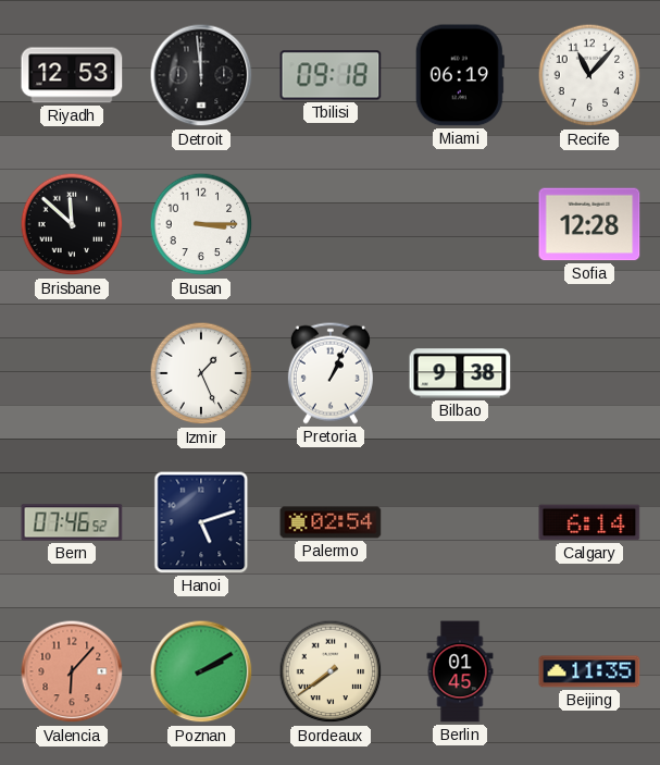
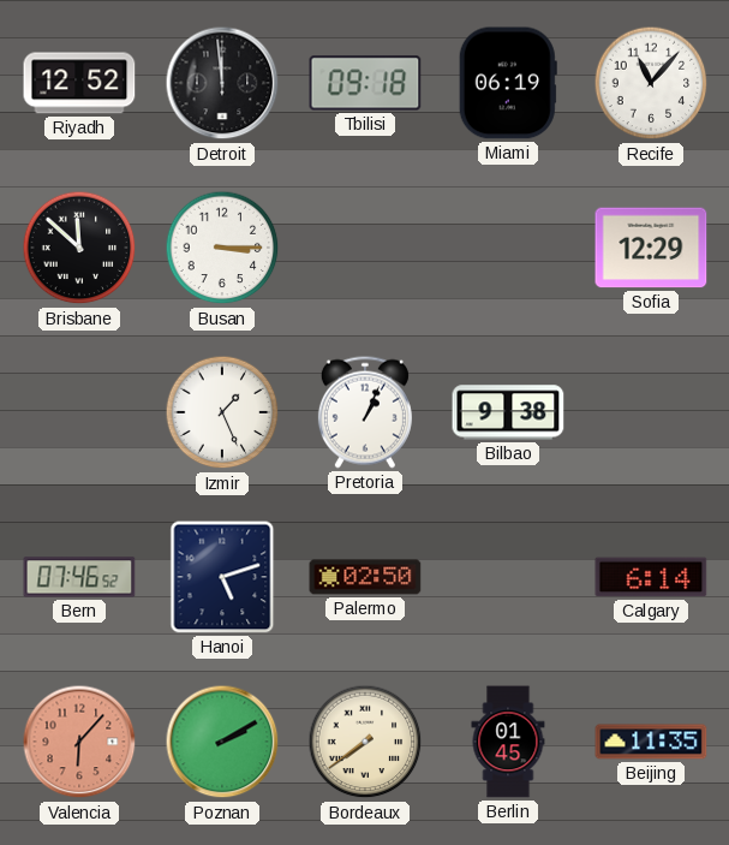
Riyadh: 12:53 -> 12:52
Sofia: 12:28 -> 12:29
Palermo: 02:54 -> 02:50
